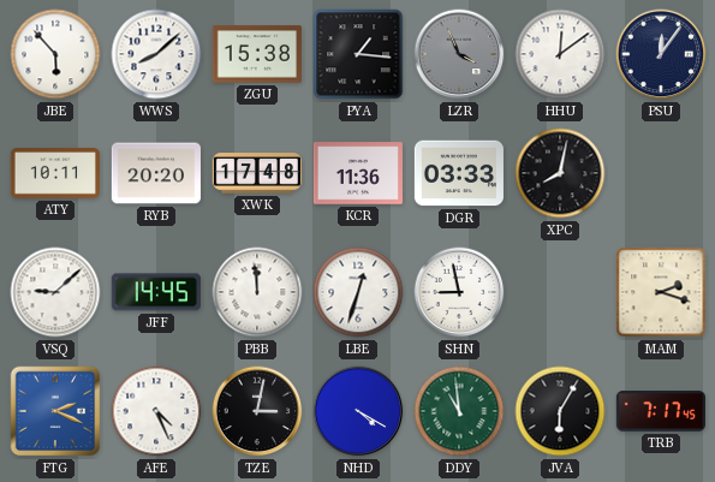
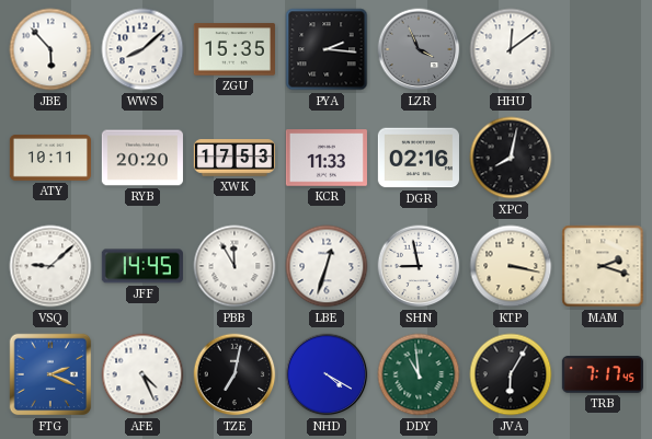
ZGU: 15:38 -> 15:35
PYA: 1:16 -> 2:16
PSU: 12:06 -> none
XWK: 17:48 -> 17:53
KCR: 11:36 -> 11:33
DGR: 03:33 -> 02:16
PBB: 11:59 -> 11:55
KTP: none -> 3:17
TZE: 3:02 -> 7:02
